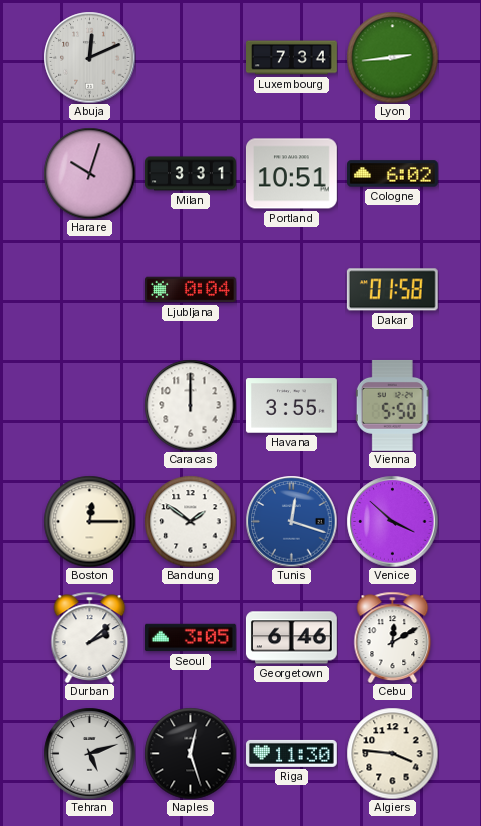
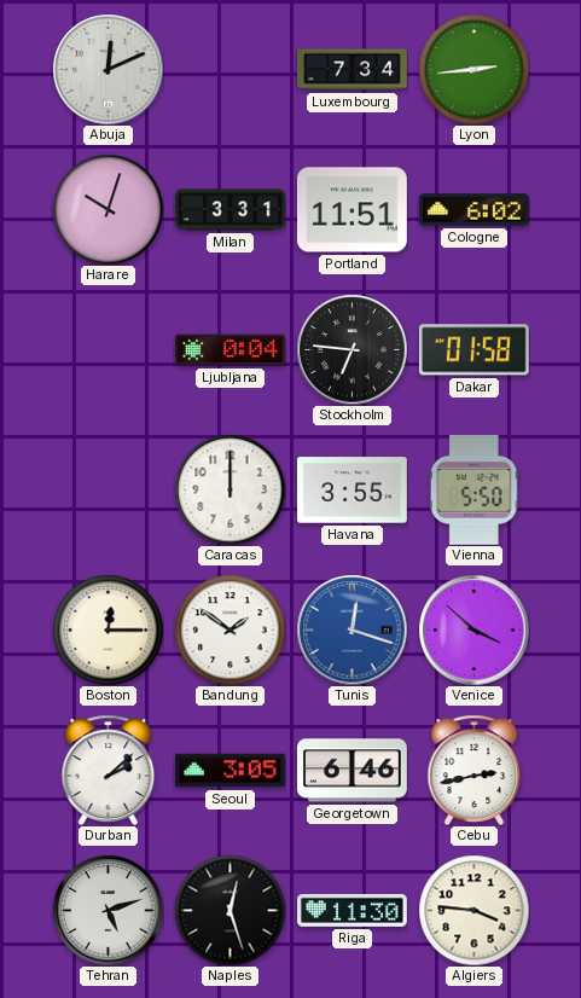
Portland: 10:51 -> 11:51
Stockholm: none -> 6:46
Cebu: 12:10 -> 2:43
